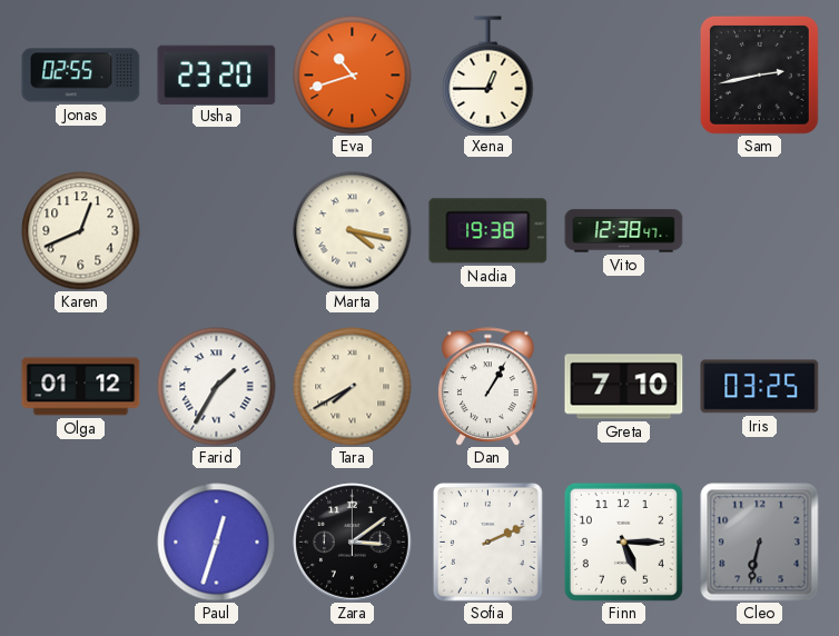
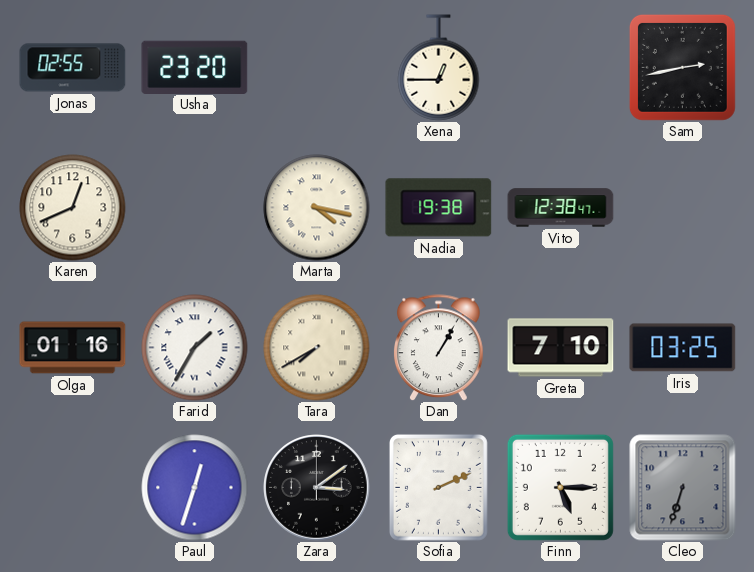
Eva: 10:42 -> none
Olga: 01:12 -> 01:16
Cleo: 6:32 -> 6:33
